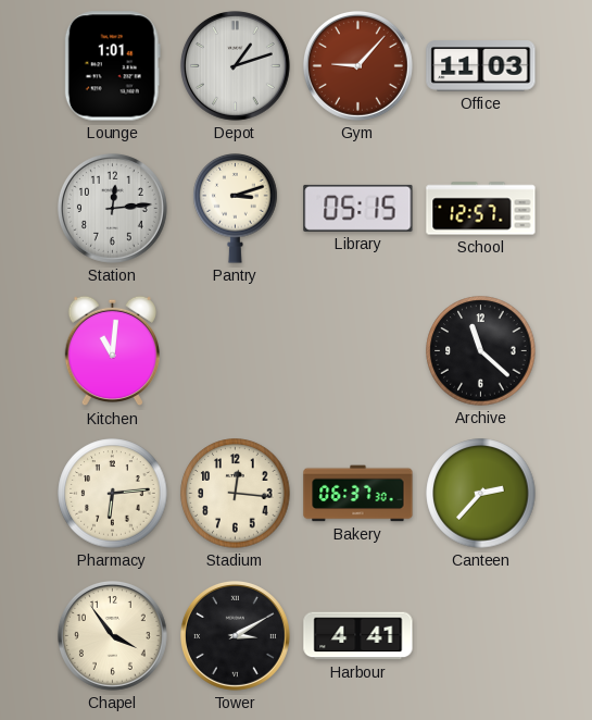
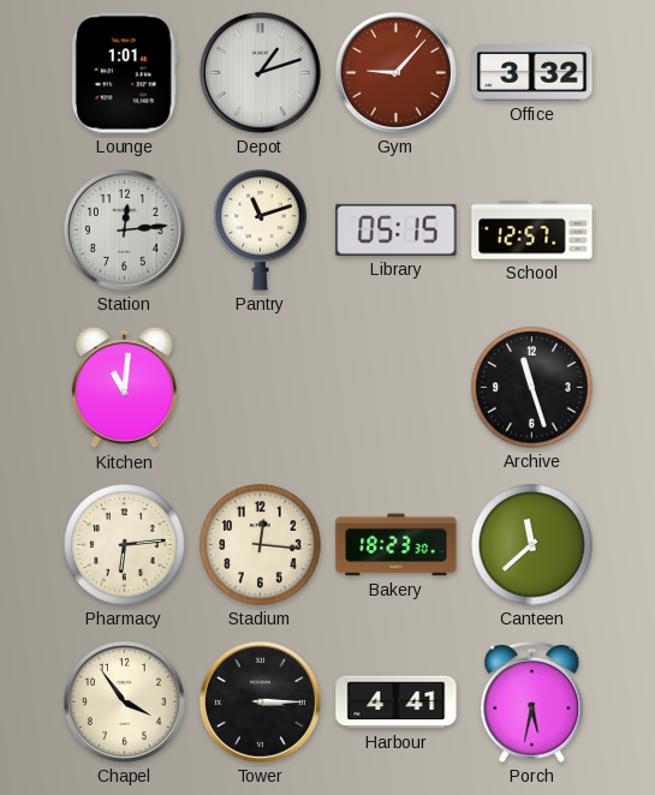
Office: 11:03 -> 3:32
Pantry: 3:12 -> 11:12
Archive: 11:22 -> 11:27
Bakery: 06:37 -> 18:23
Canteen: 2:37 -> 11:38
Tower: 3:10 -> 3:15
Porch: none -> 5:32
